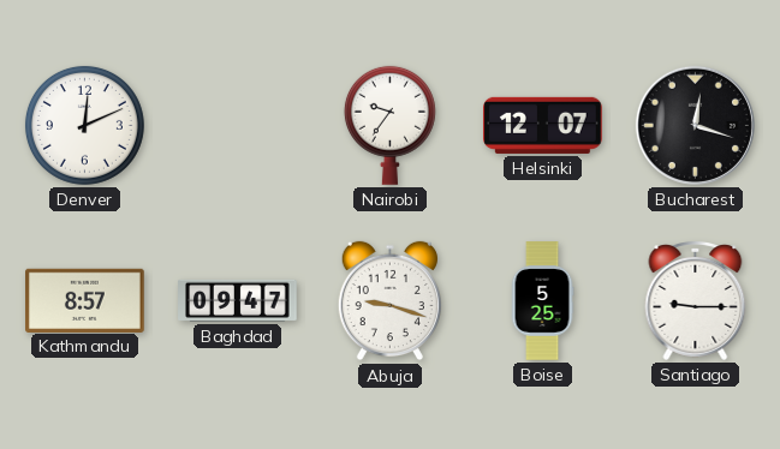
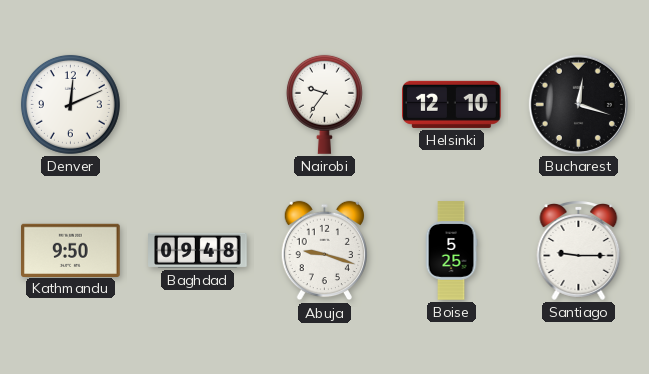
Helsinki: 12:07 -> 12:10
Kathmandu: 8:57 -> 9:50
Baghdad: 09:47 -> 09:48
